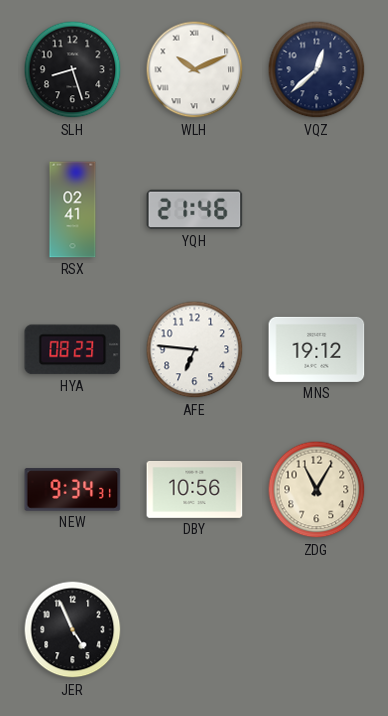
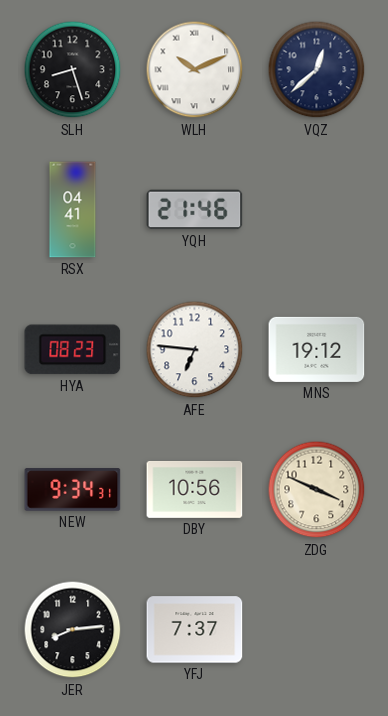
RSX: 02:41 -> 04:41
ZDG: 11:05 -> 3:49
JER: 4:56 -> 8:14
YFJ: none -> 7:37
